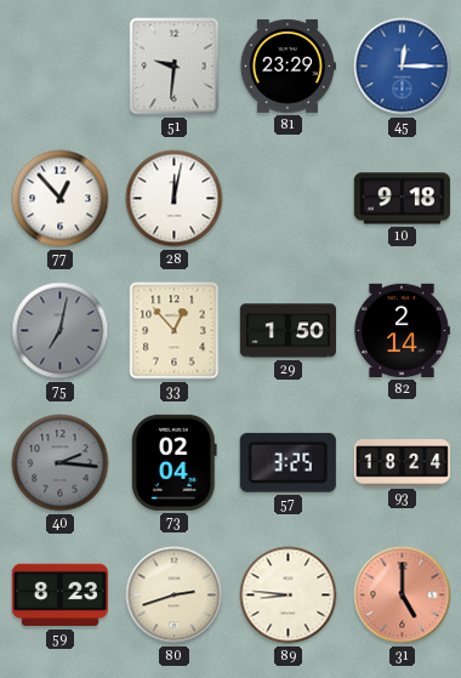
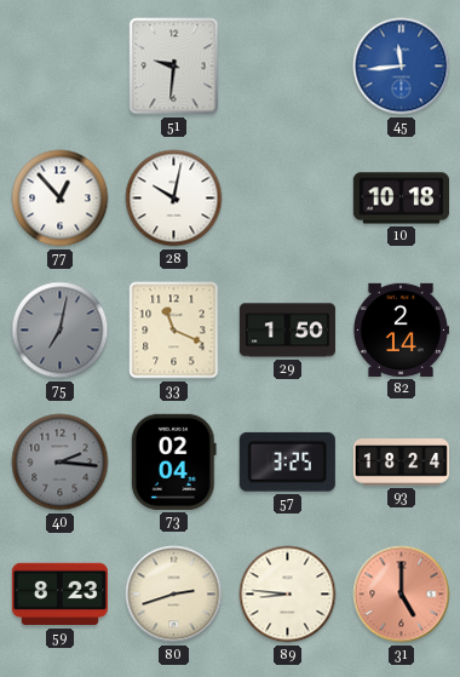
81: 23:29 -> none
45: 12:15 -> 11:44
28: 12:02 -> 10:02
10: 9:18 -> 10:18
33: 12:53 -> 11:19
